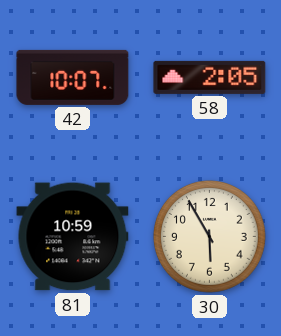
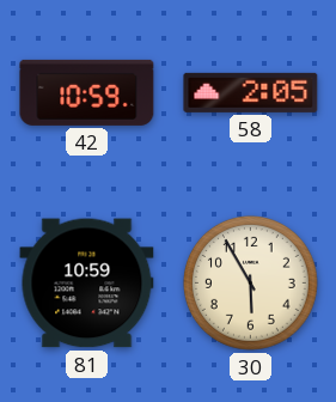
42: 10:07 -> 10:59
